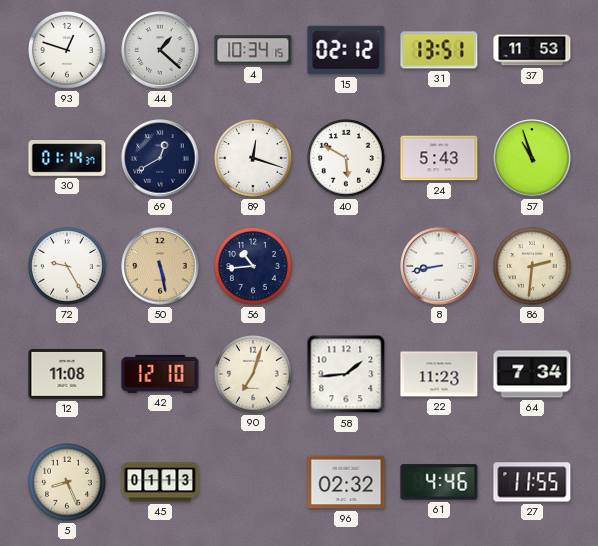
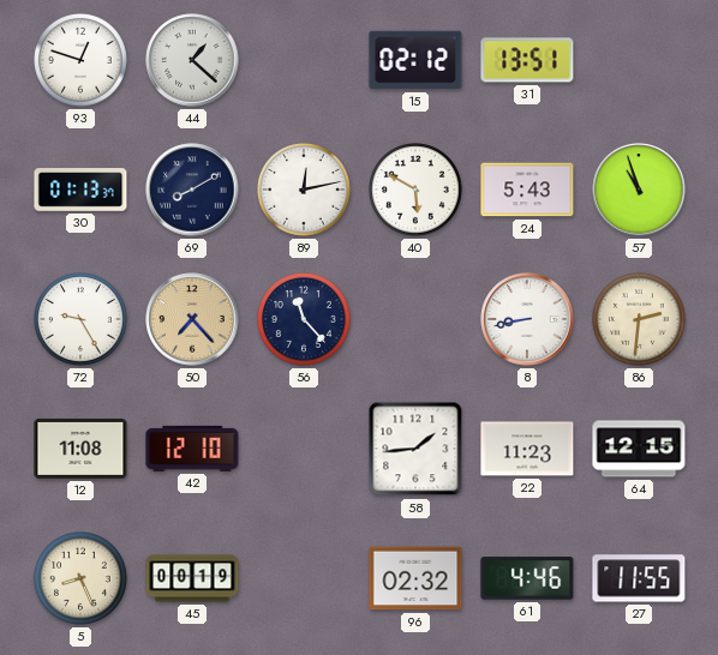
4: 10:34 -> none
37: 11:53 -> none
30: 01:14 -> 01:13
69: 12:40 -> 8:10
89: 12:18 -> 12:13
50: 5:28 -> 7:23
56: 10:44 -> 11:23
90: 7:03 -> none
64: 7:34 -> 12:15
45: 01:13 -> 00:19
